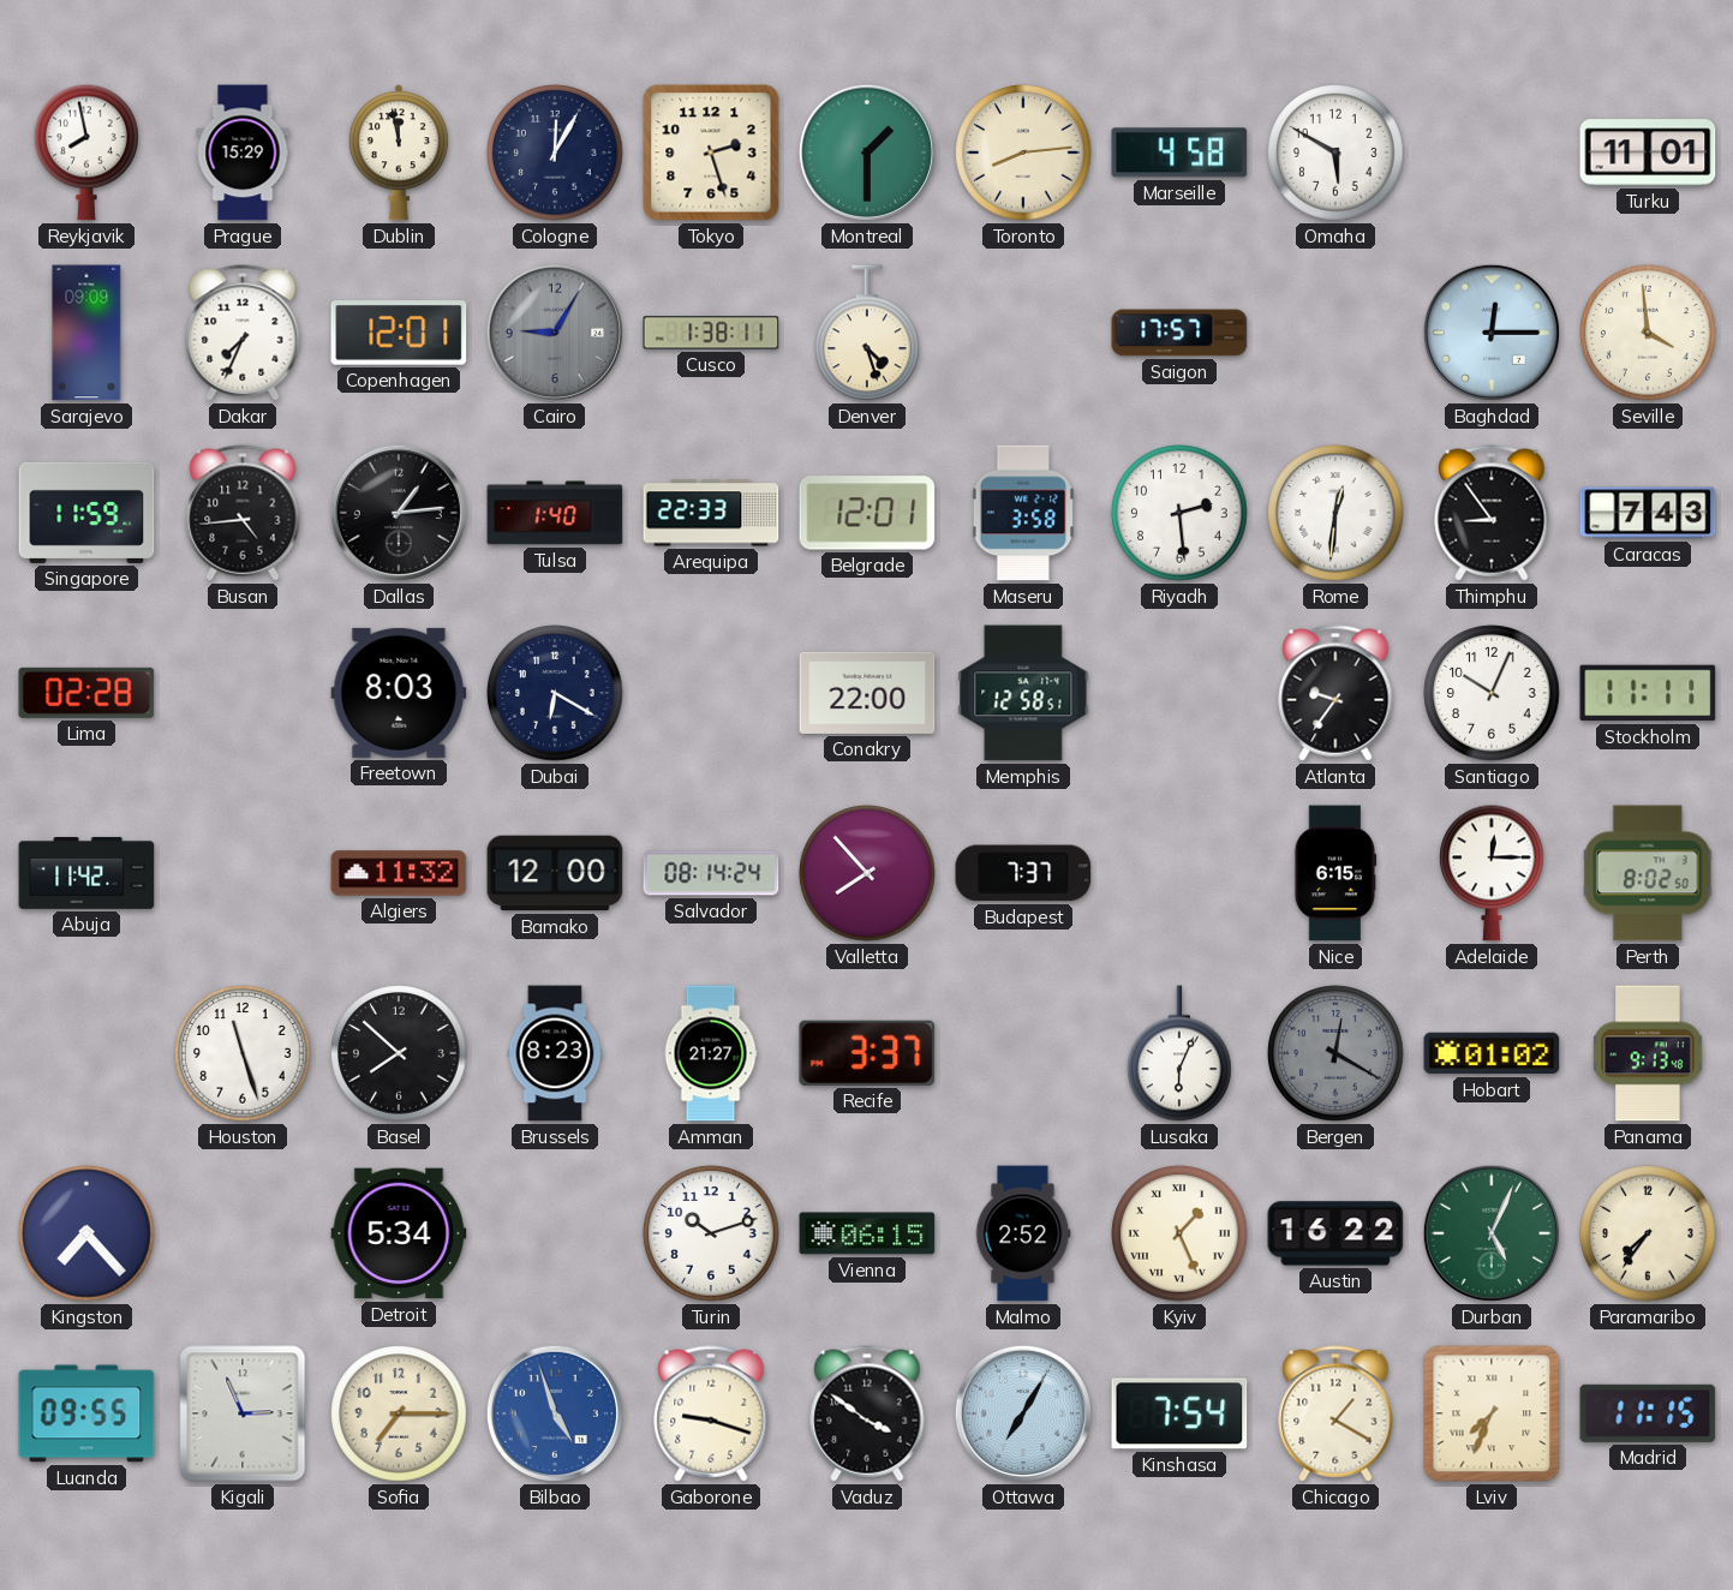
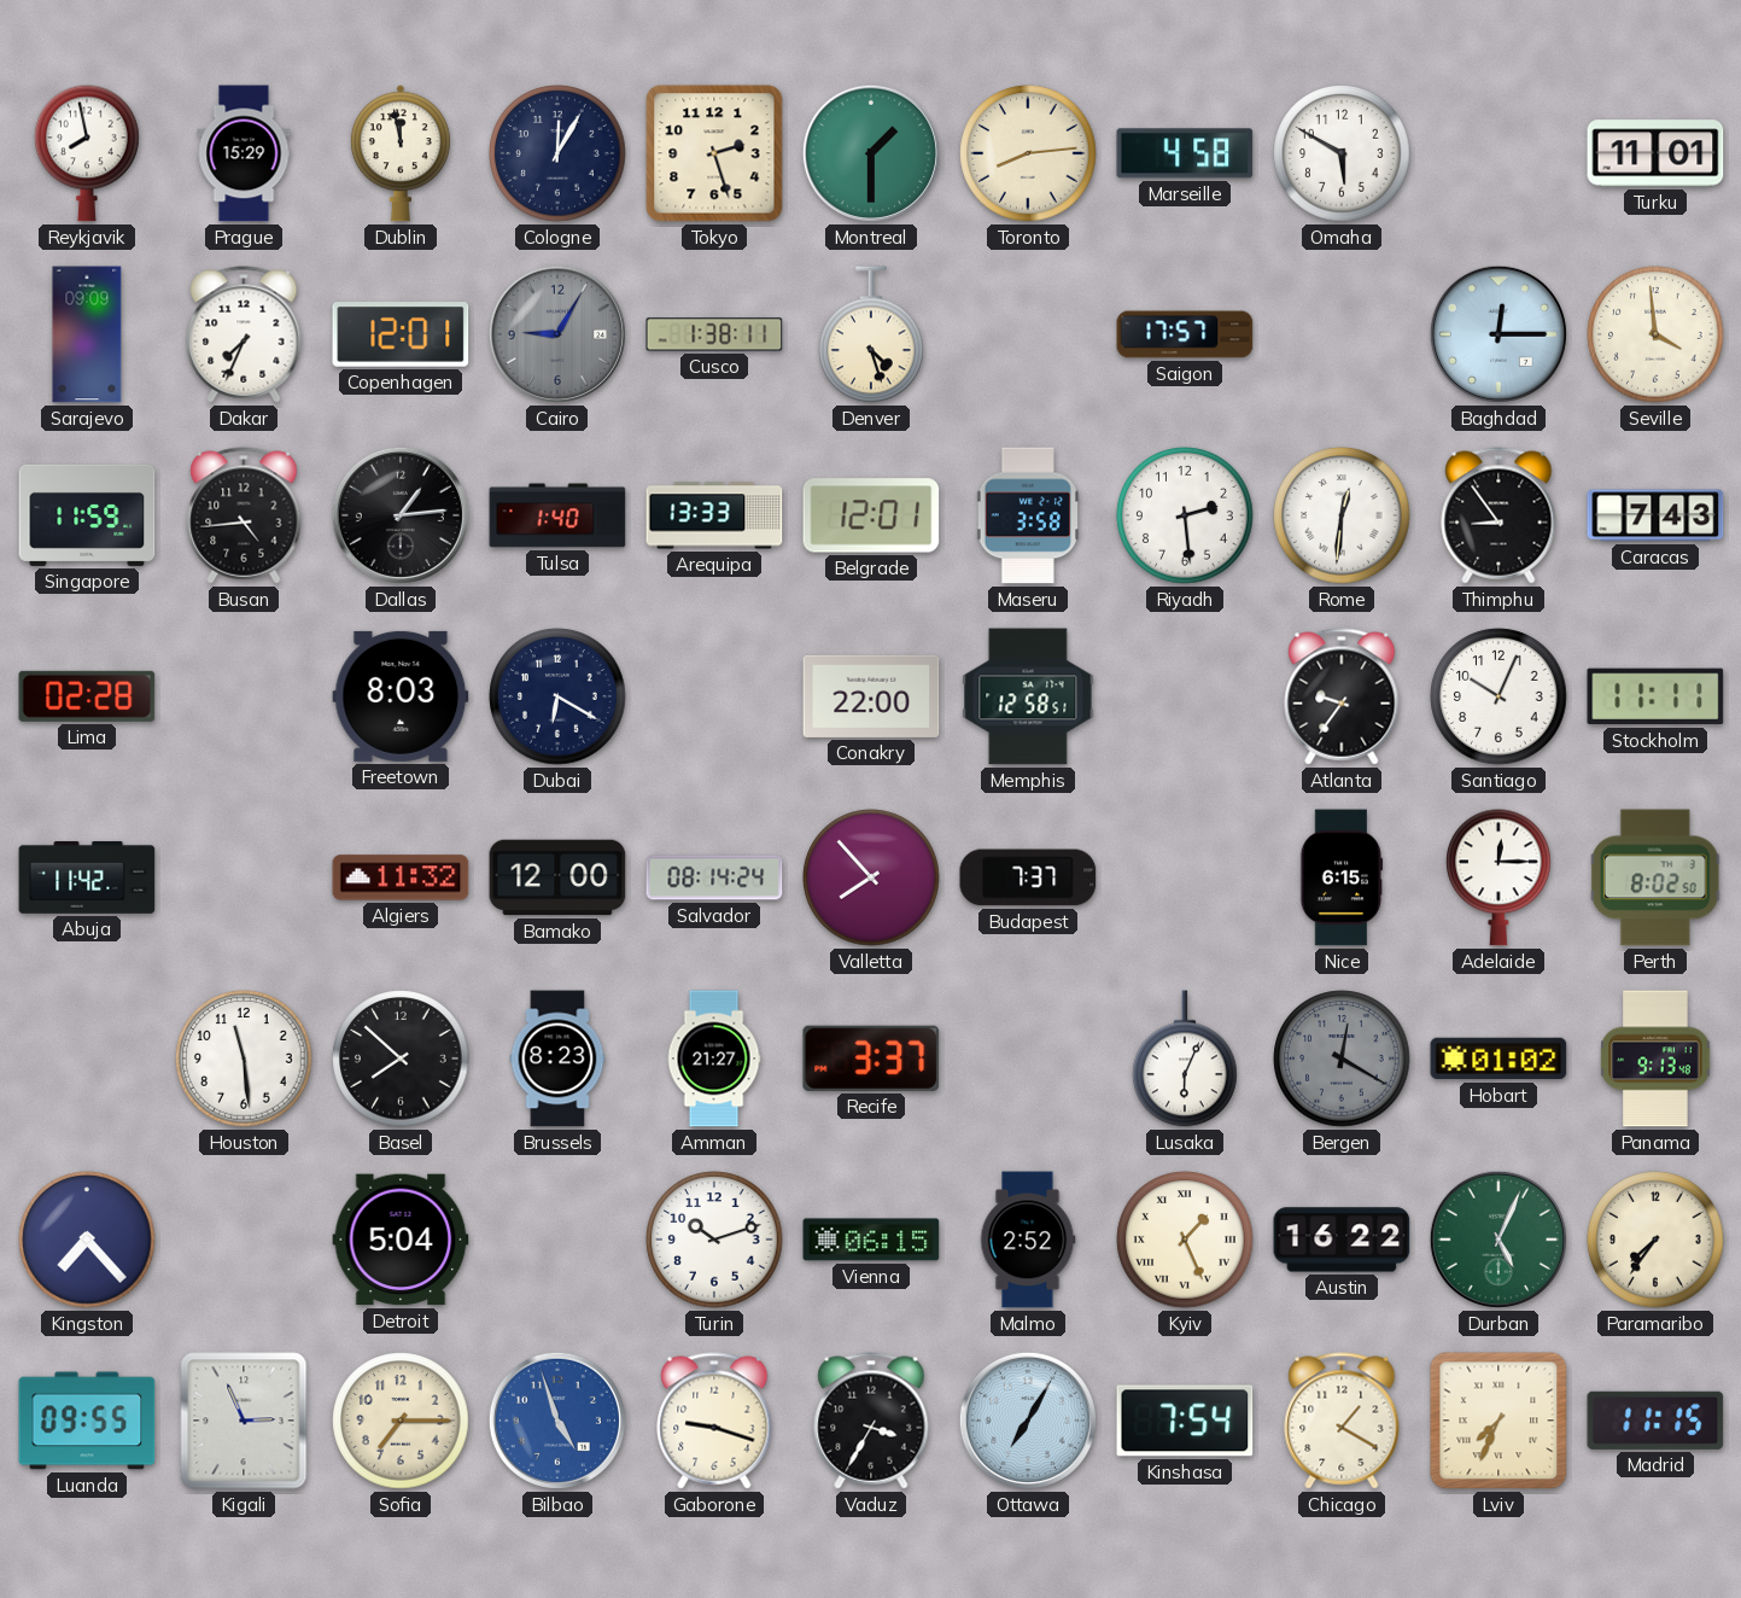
Arequipa: 22:33 -> 13:33
Houston: 11:27 -> 11:29
Detroit: 5:34 -> 5:04
Vaduz: 3:51 -> 3:35
